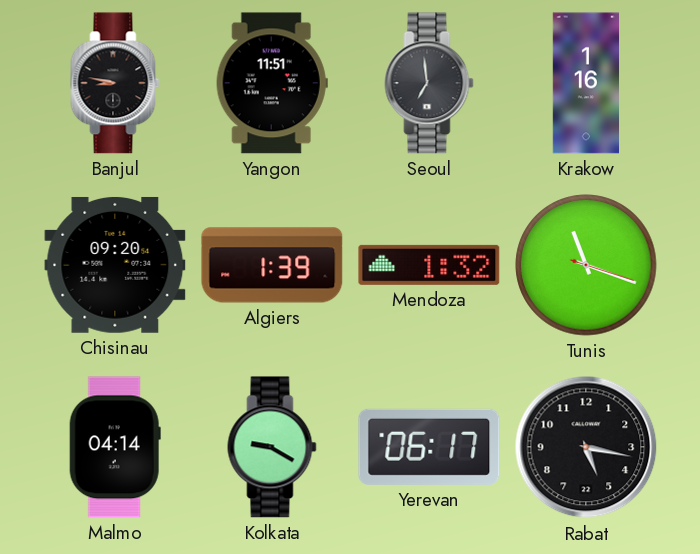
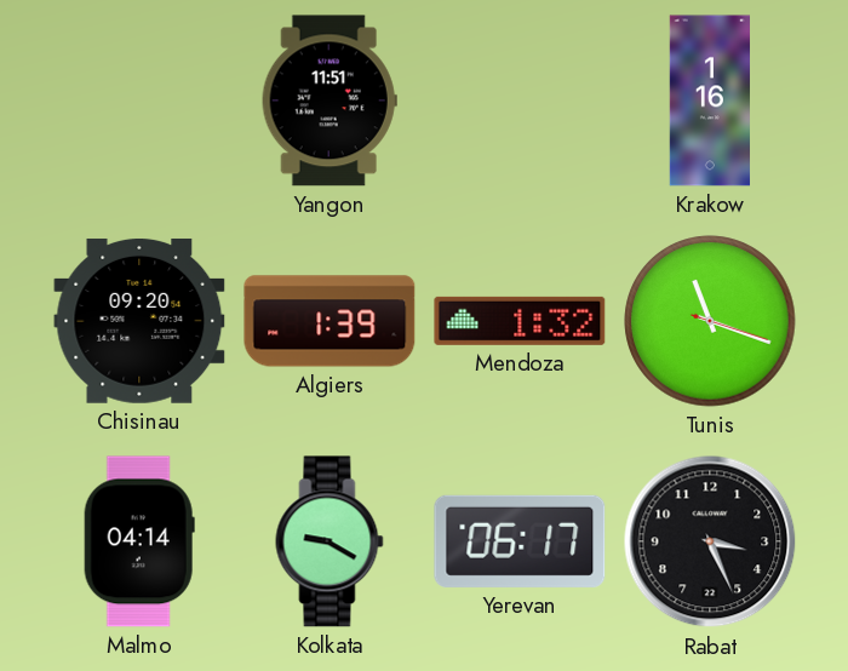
Banjul: 8:47 -> none
Seoul: 6:59 -> none
Rabat: 5:17 -> 3:26
